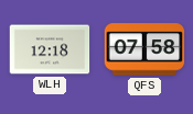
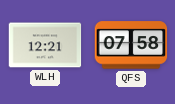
WLH: 12:18 -> 12:21
